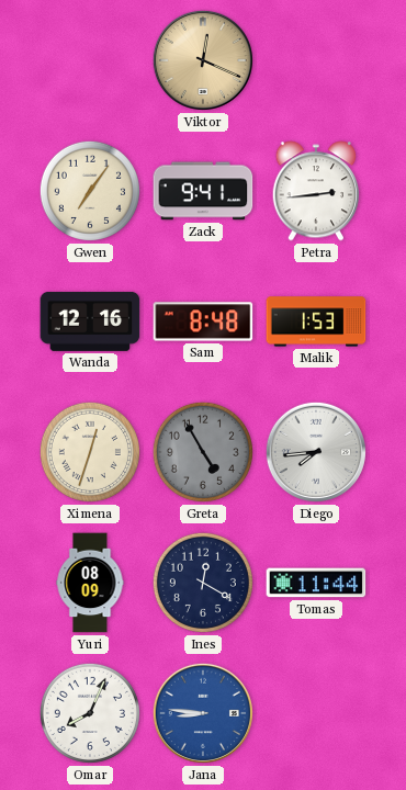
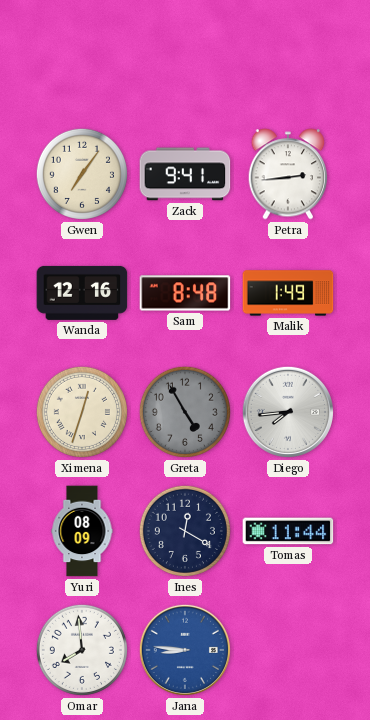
Viktor: 12:19 -> none
Malik: 1:53 -> 1:49
Omar: 8:04 -> 7:59
